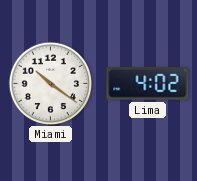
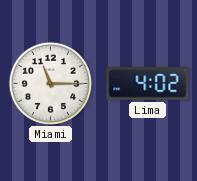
Miami: 10:21 -> 11:15
